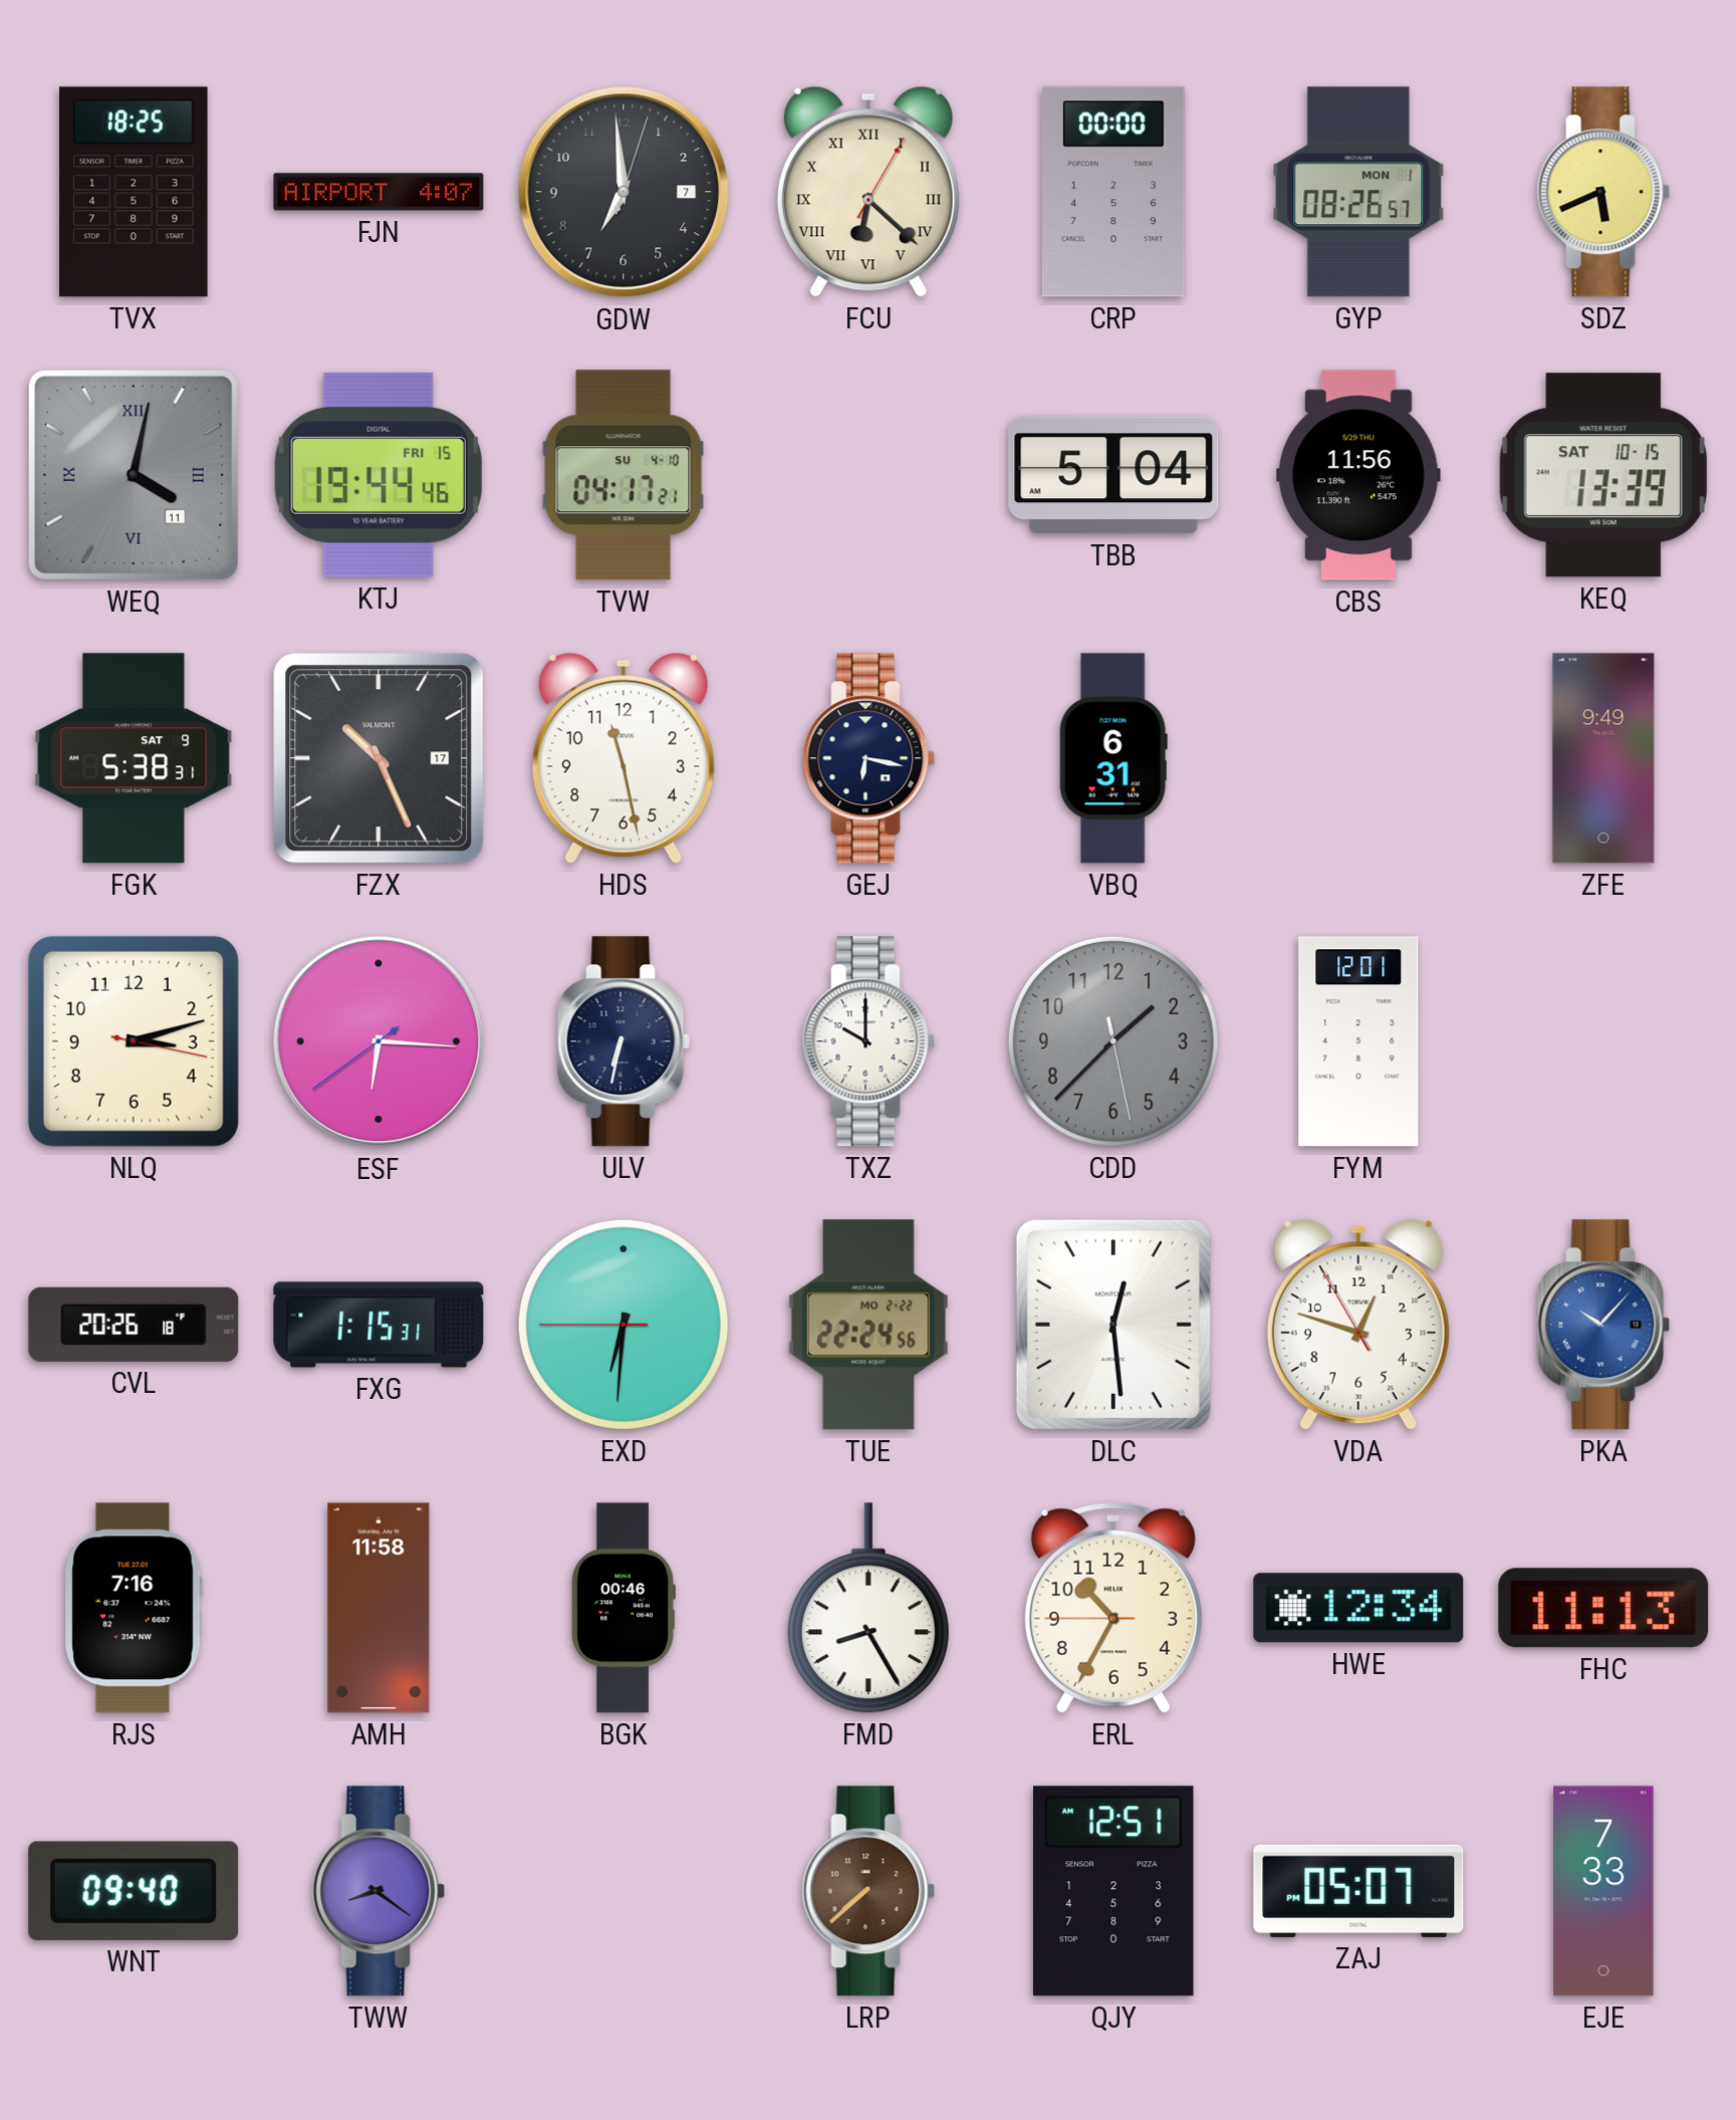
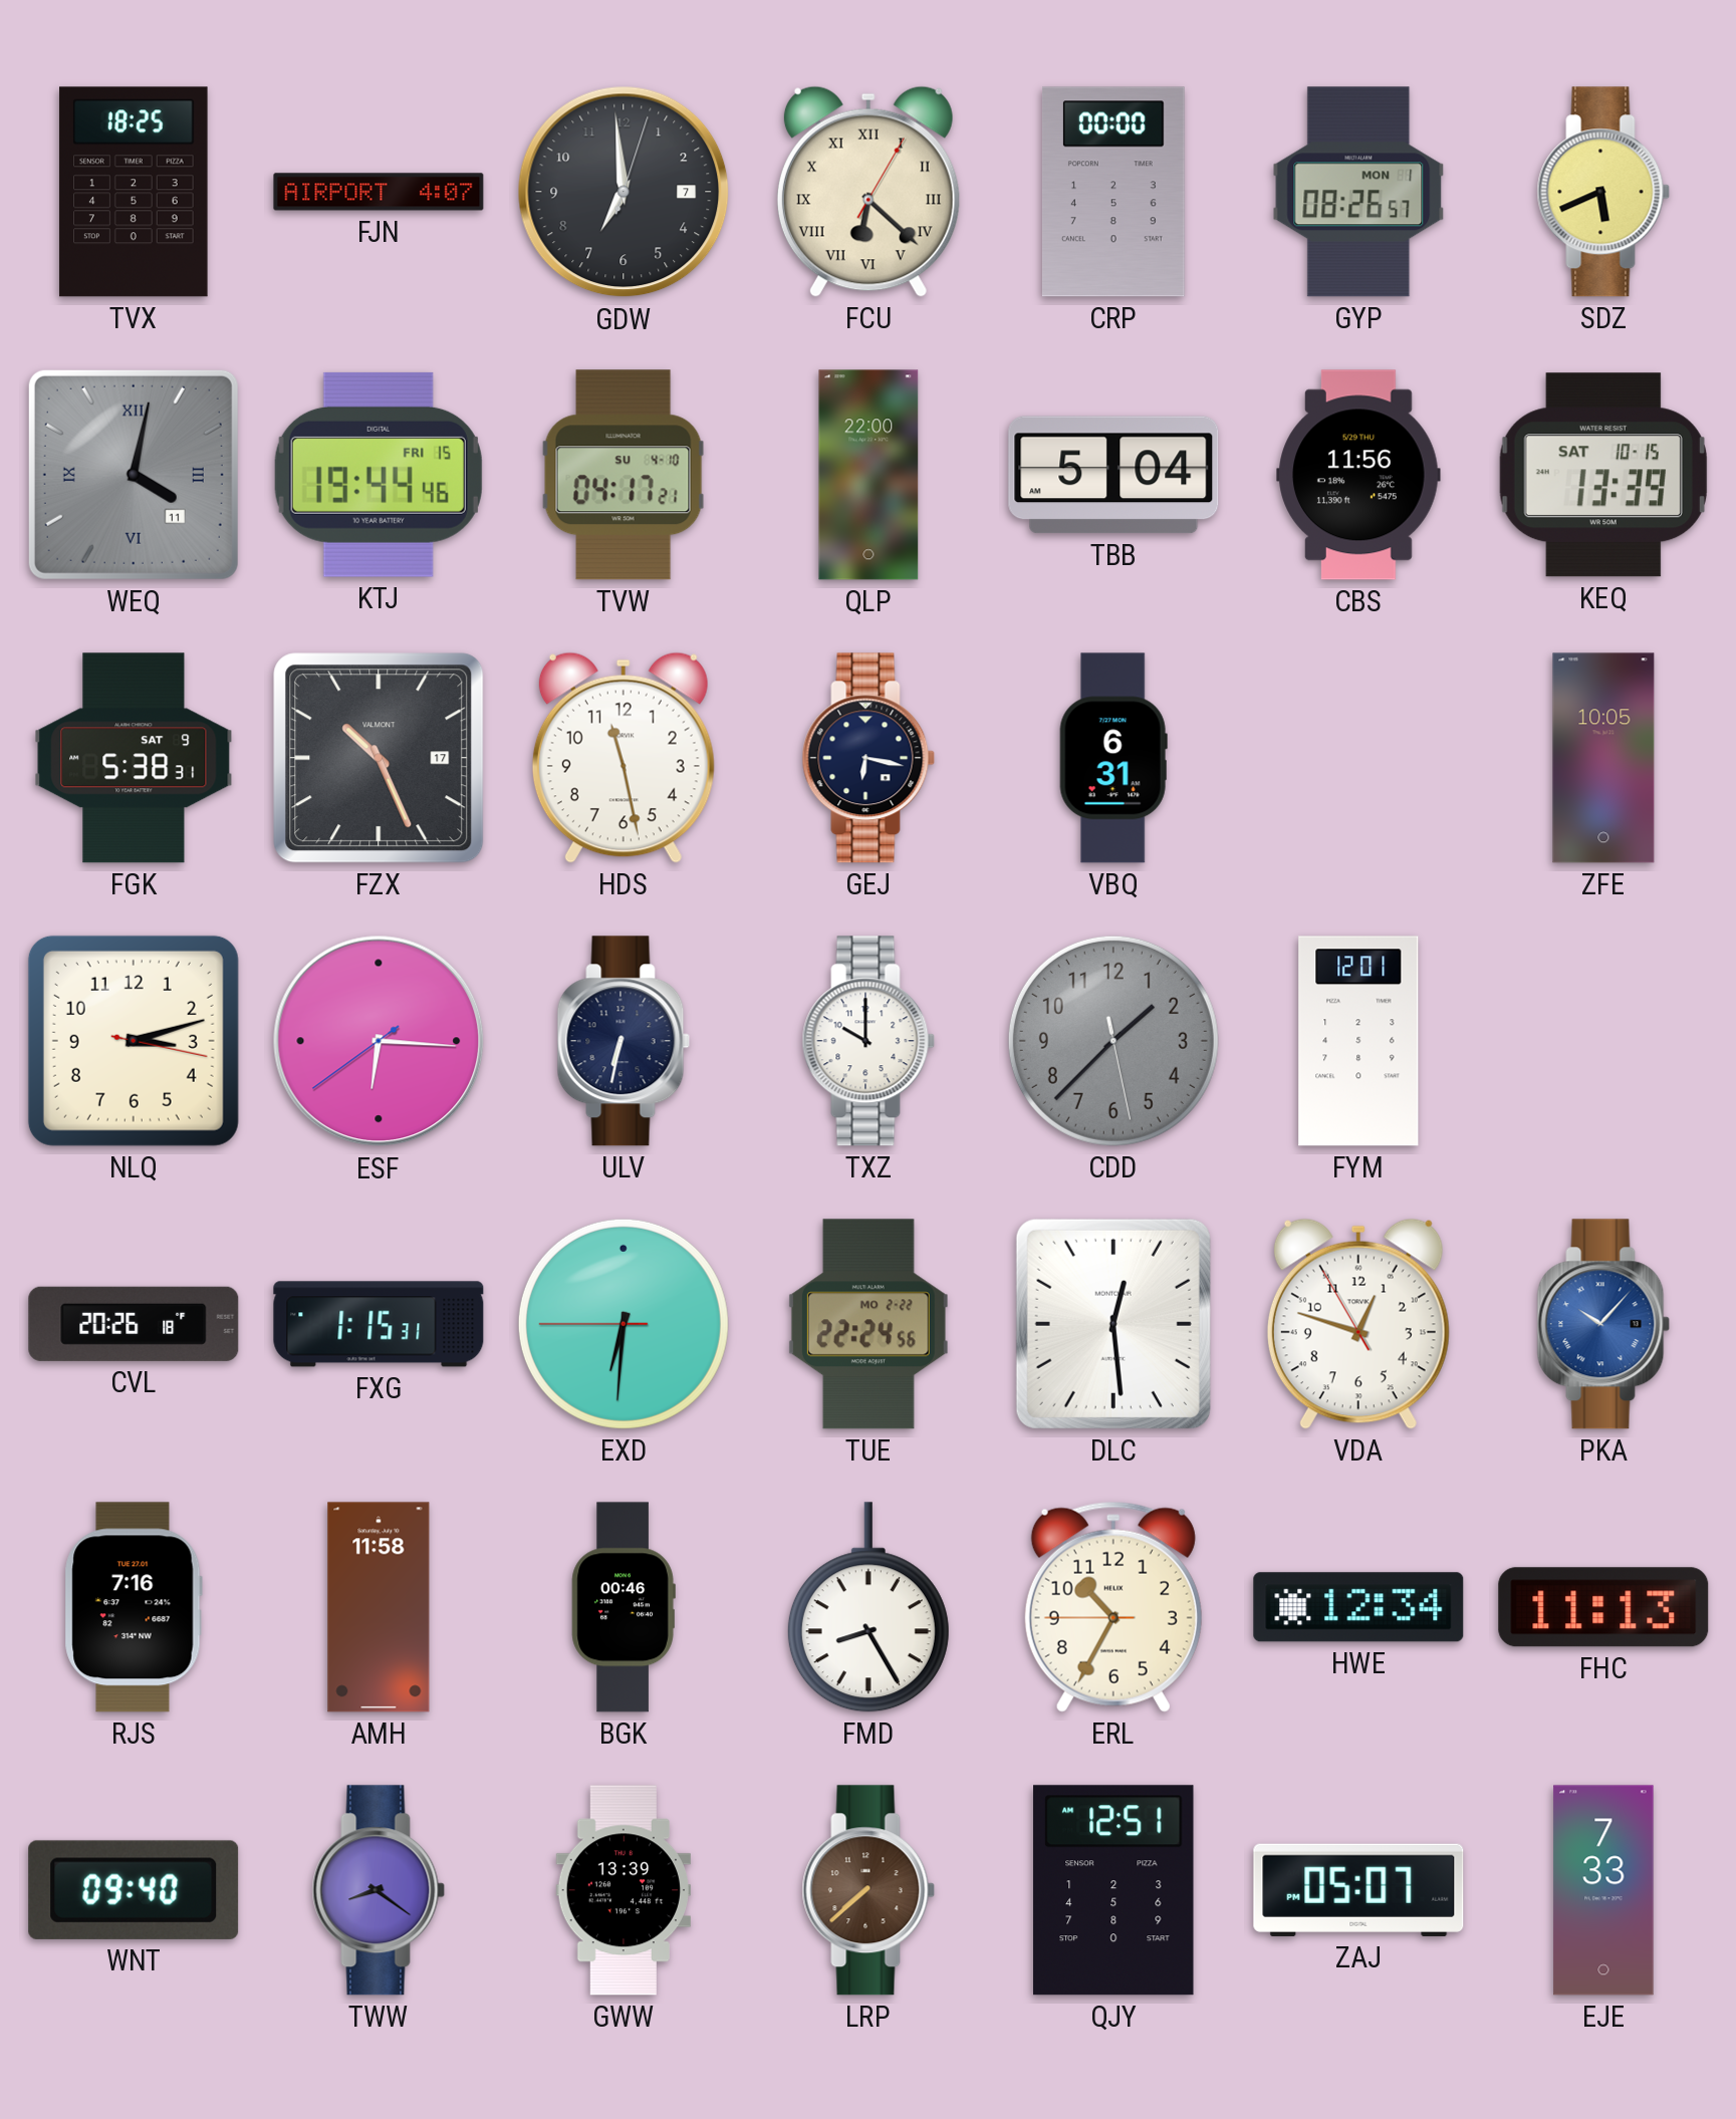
QLP: none -> 22:00
ZFE: 9:49 -> 10:05
GWW: none -> 13:39
